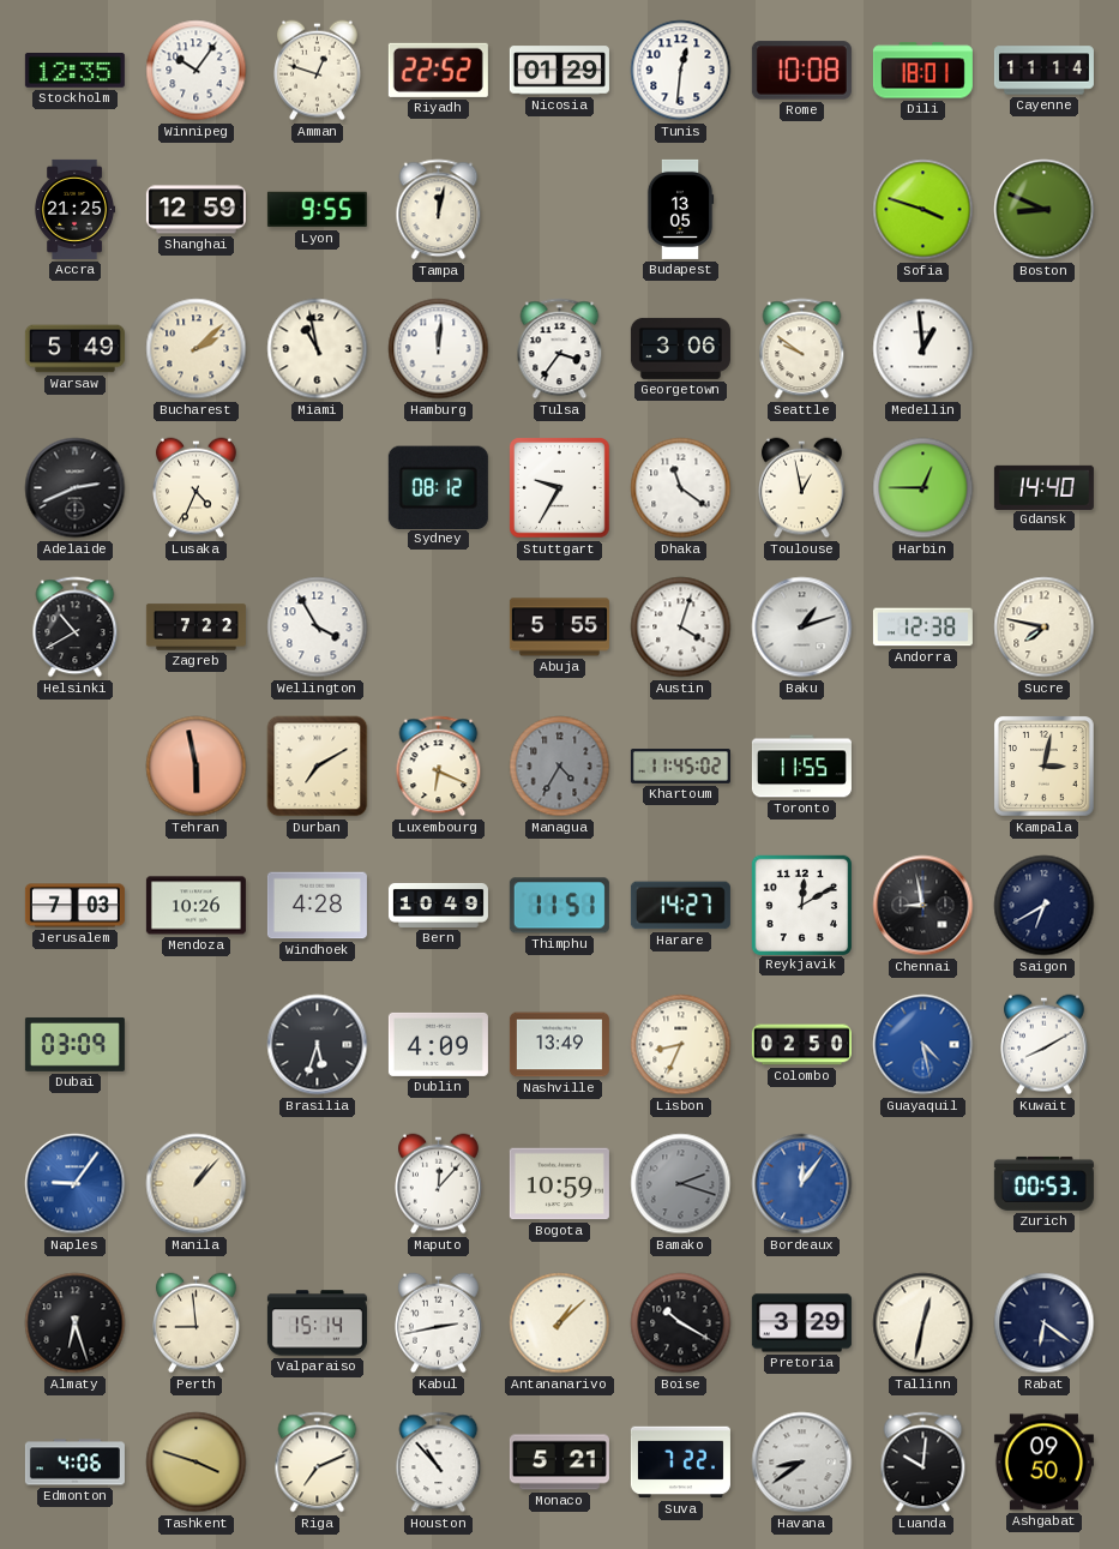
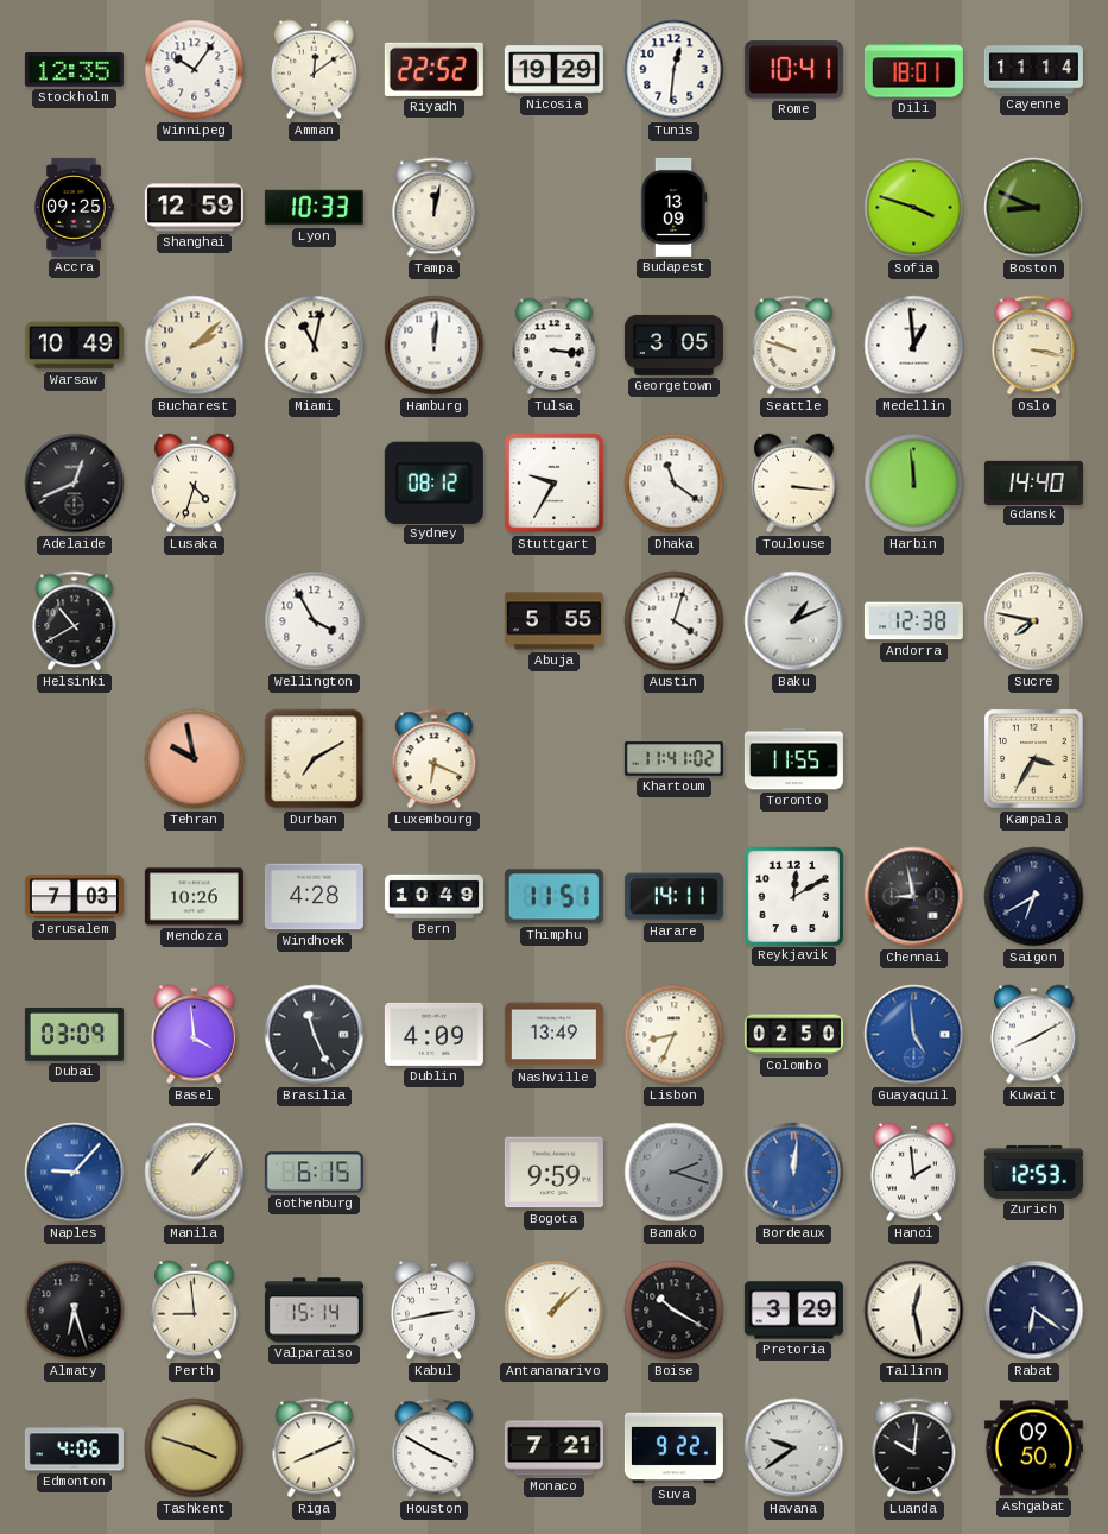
Amman: 12:48 -> 12:09
Nicosia: 01:29 -> 19:29
Rome: 10:08 -> 10:41
Accra: 21:25 -> 09:25
Lyon: 9:55 -> 10:33
Budapest: 13:05 -> 13:09
Warsaw: 5:49 -> 10:49
Miami: 10:58 -> 11:02
Tulsa: 3:36 -> 3:16
Georgetown: 3:06 -> 3:05
Seattle: 9:51 -> 9:48
Oslo: none -> 3:17
Adelaide: 2:41 -> 12:41
Lusaka: 4:34 -> 4:33
Toulouse: 12:58 -> 3:16
Harbin: 12:45 -> 11:59
Zagreb: 7:22 -> none
Baku: 1:12 -> 1:11
Tehran: 5:58 -> 9:58
Managua: 4:35 -> none
Khartoum: 11:45 -> 11:41
Kampala: 3:02 -> 3:35
Harare: 14:27 -> 14:11
Basel: none -> 3:59
Brasilia: 5:33 -> 11:26
Guayaquil: 4:28 -> 4:59
Naples: 9:06 -> 9:07
Gothenburg: none -> 6:15
Maputo: 12:07 -> none
Bogota: 10:59 -> 9:59
Bordeaux: 12:06 -> 12:01
Hanoi: none -> 1:59
Zurich: 00:53 -> 12:53
Tallinn: 12:32 -> 12:28
Riga: 7:11 -> 8:11
Houston: 10:53 -> 3:50
Monaco: 5:21 -> 7:21
Suva: 7:22 -> 9:22
Havana: 8:39 -> 9:39
